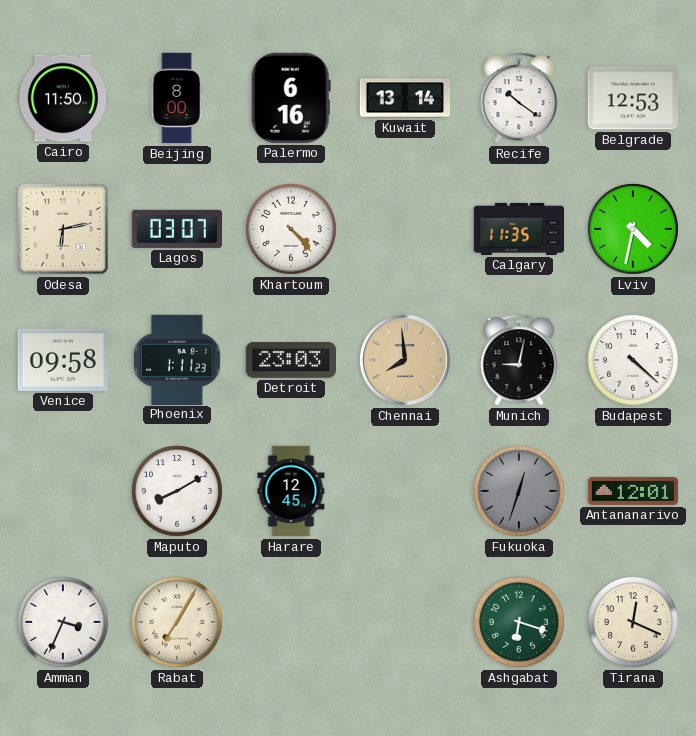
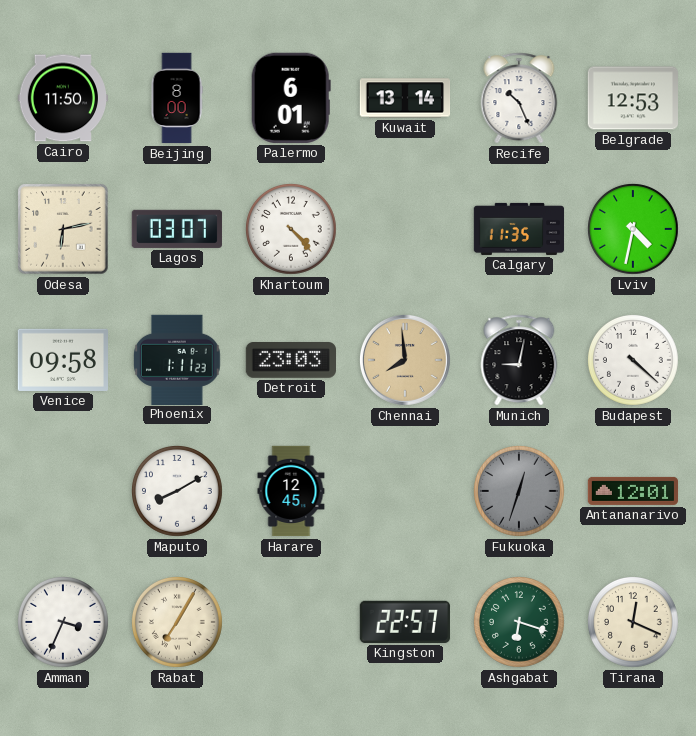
Palermo: 6:16 -> 6:01
Recife: 10:21 -> 10:26
Kingston: none -> 22:57
